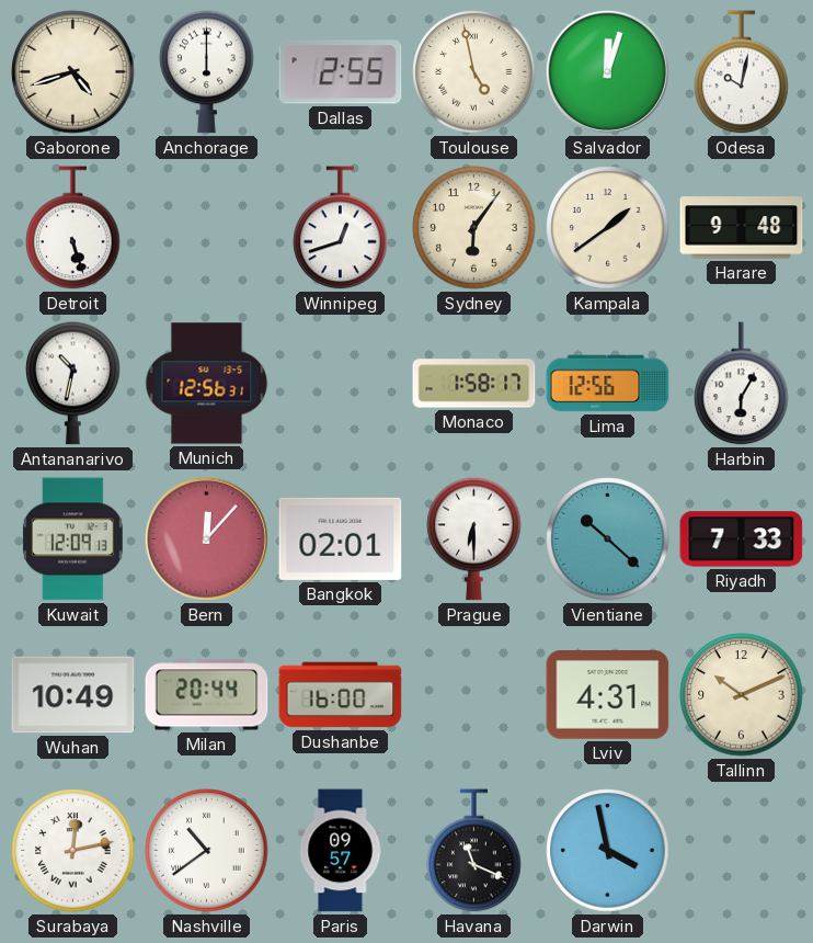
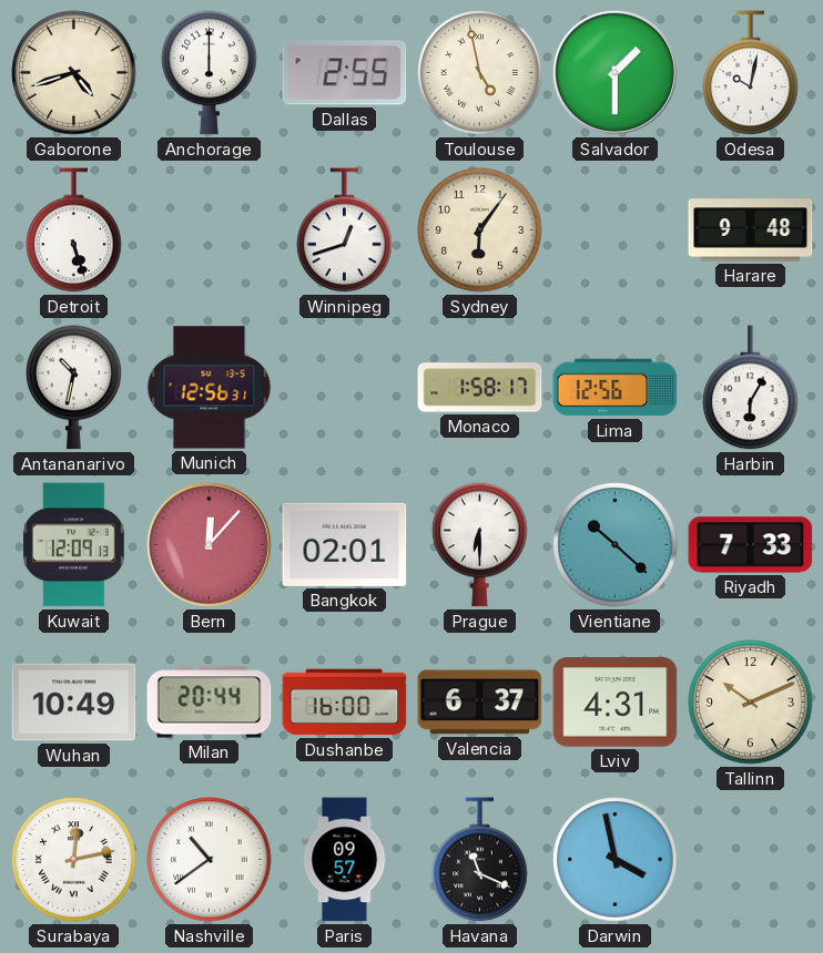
Salvador: 12:03 -> 1:30
Kampala: 1:39 -> none
Valencia: none -> 6:37
